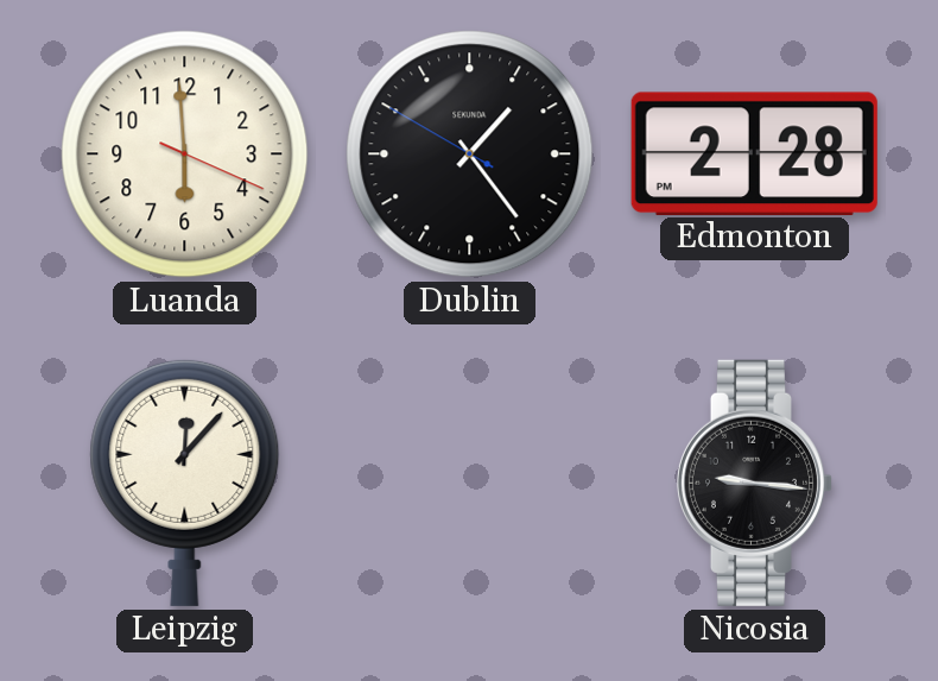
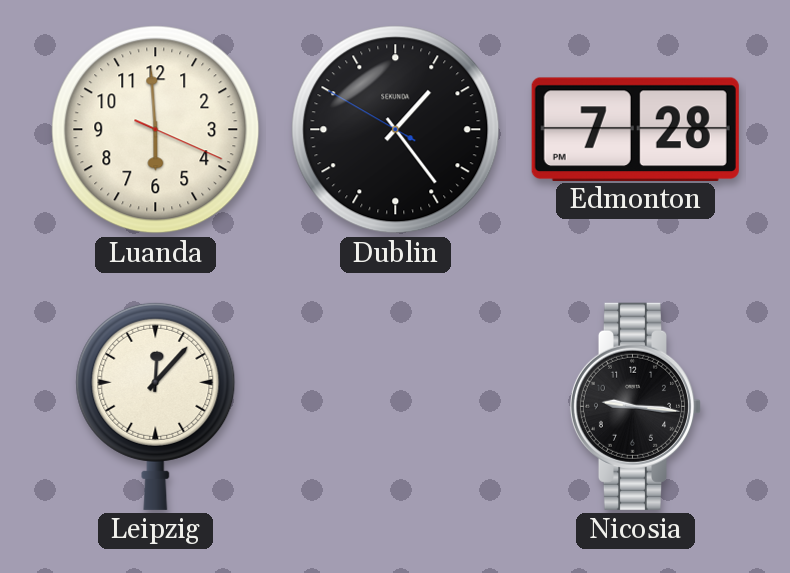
Edmonton: 2:28 -> 7:28
